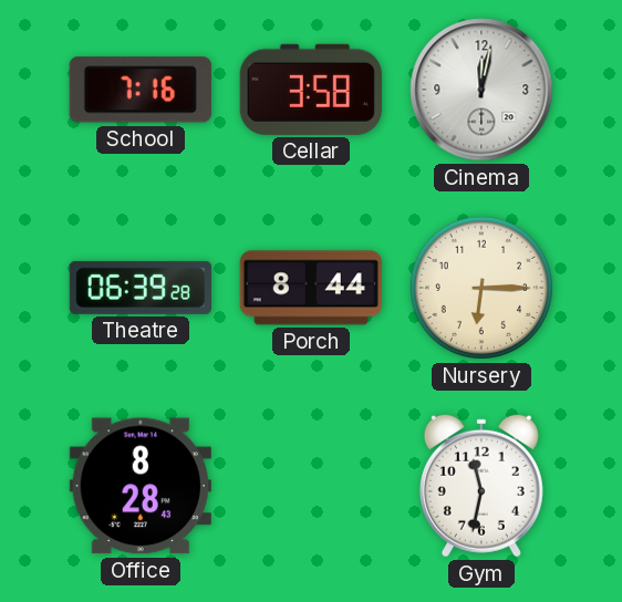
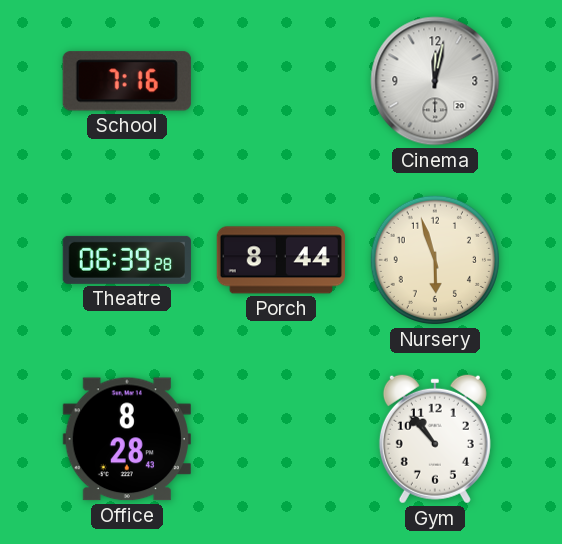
Cellar: 3:58 -> none
Nursery: 6:15 -> 5:57
Gym: 11:32 -> 10:53
